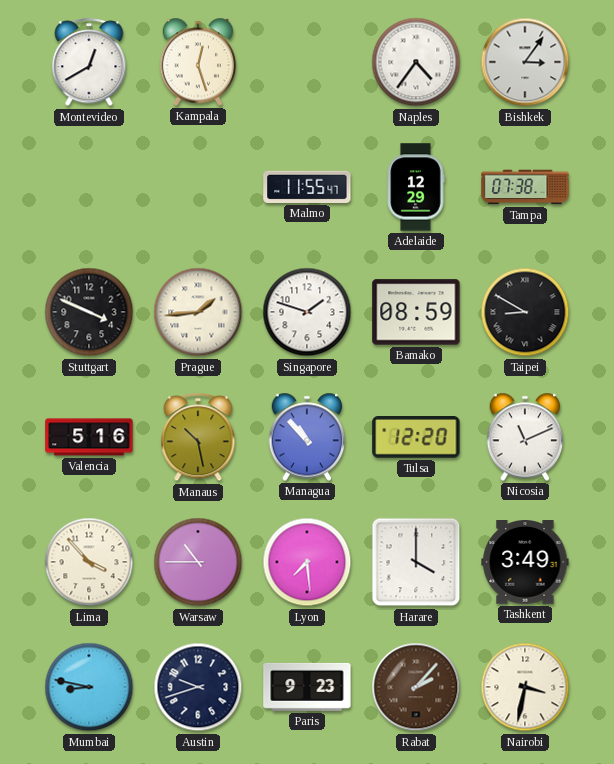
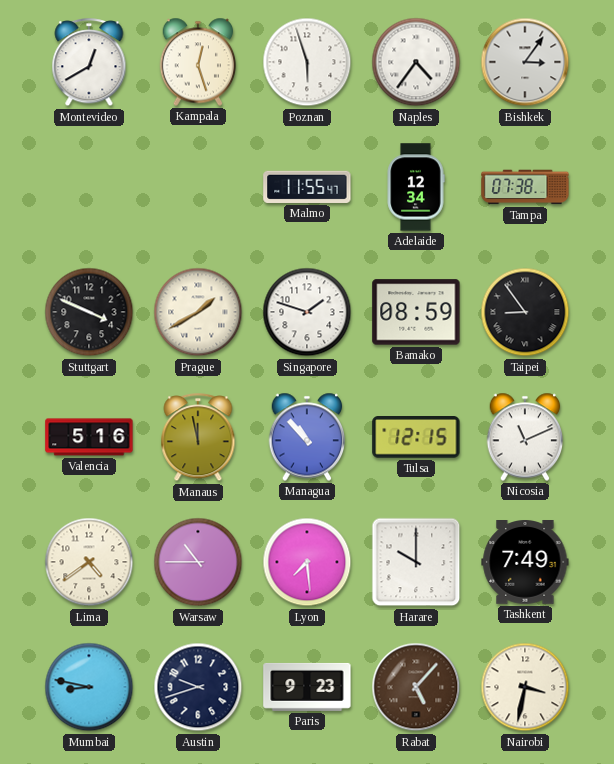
Poznan: none -> 5:57
Adelaide: 12:29 -> 12:34
Prague: 1:44 -> 1:40
Taipei: 8:50 -> 8:54
Manaus: 10:28 -> 11:58
Tulsa: 12:20 -> 12:15
Lima: 3:53 -> 4:39
Harare: 4:00 -> 10:00
Tashkent: 3:49 -> 7:49
Rabat: 2:07 -> 5:07
